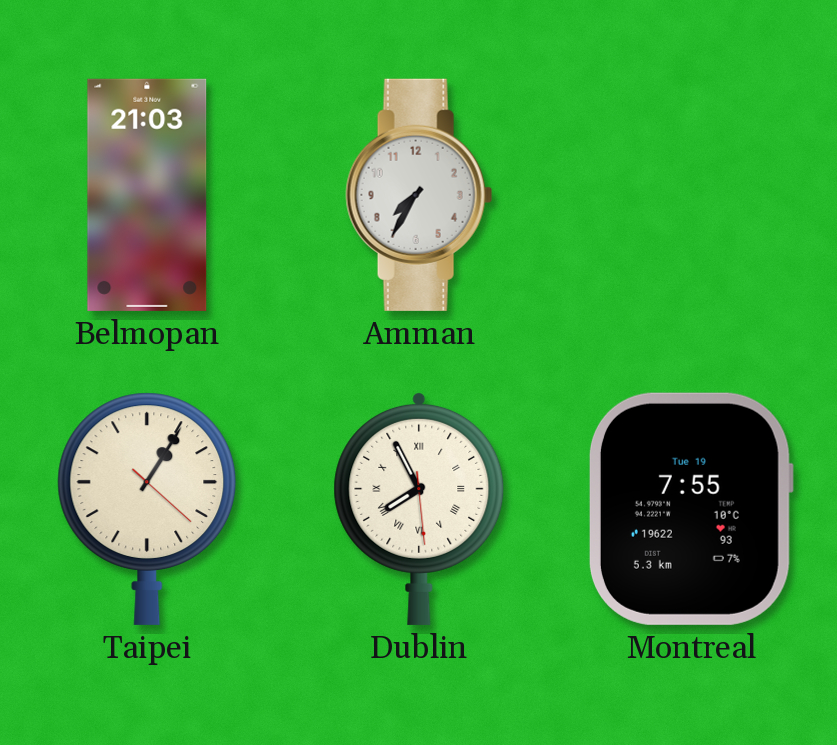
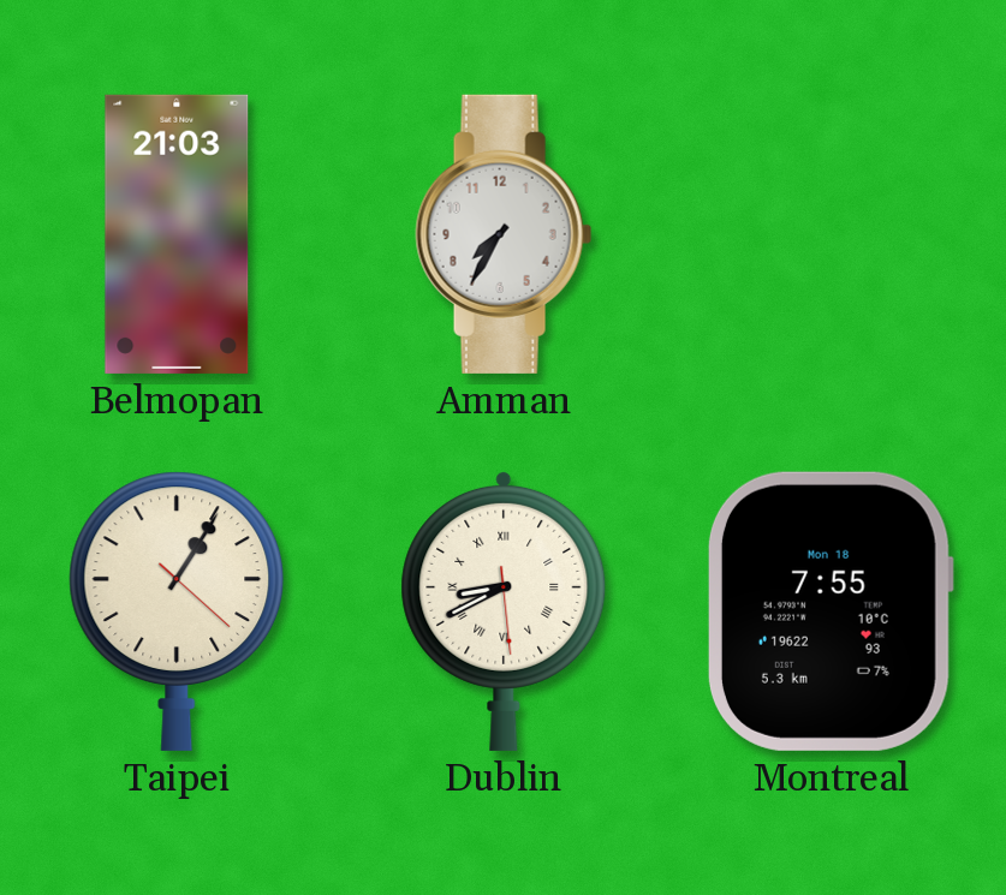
Dublin: 7:55 -> 8:40
Montreal date: Tue 19 -> Mon 18
